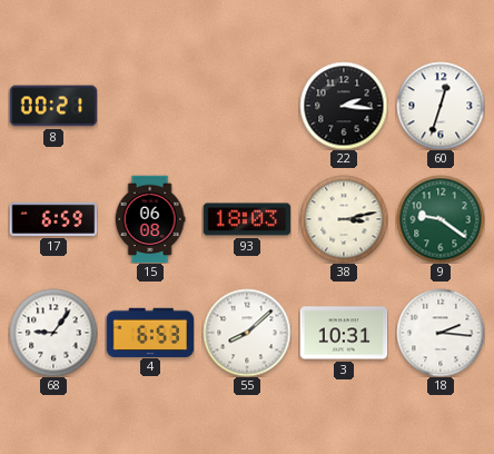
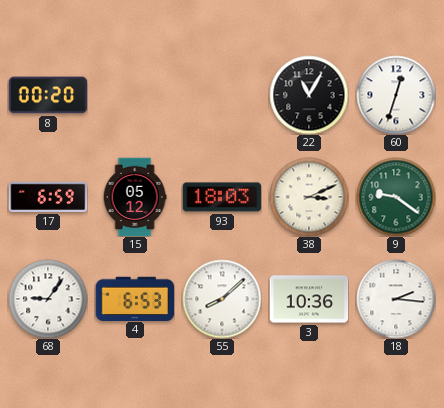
8: 00:21 -> 00:20
22: 2:16 -> 11:05
15: 06:08 -> 05:12
38: 3:13 -> 3:11
3: 10:31 -> 10:36
